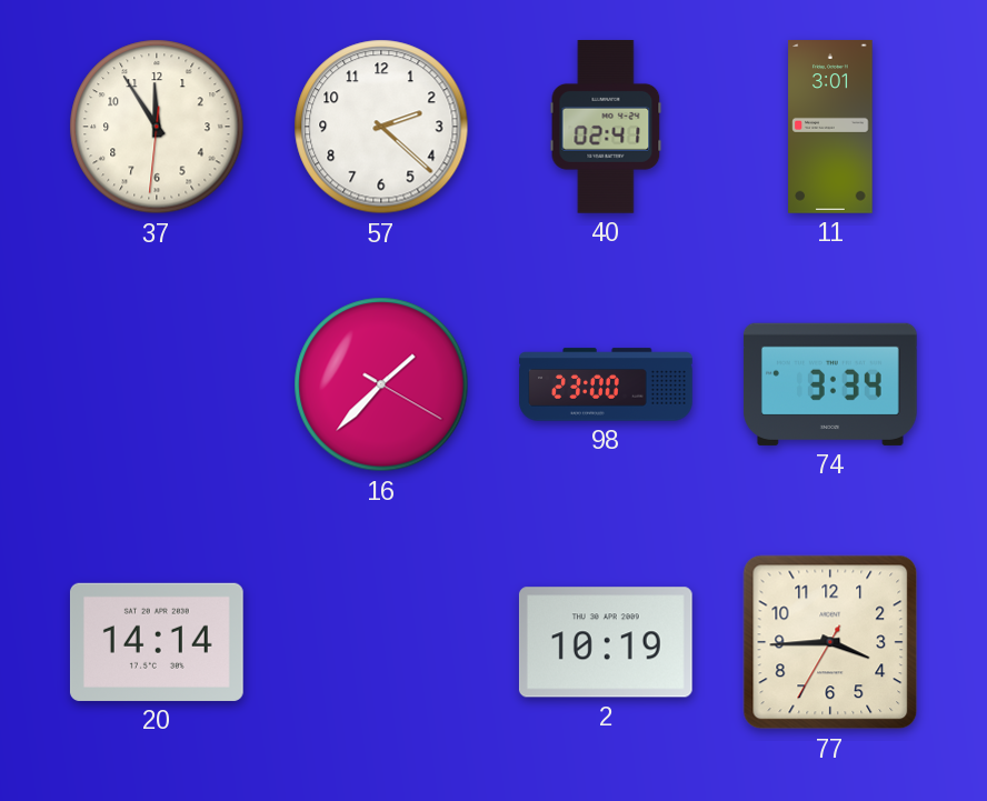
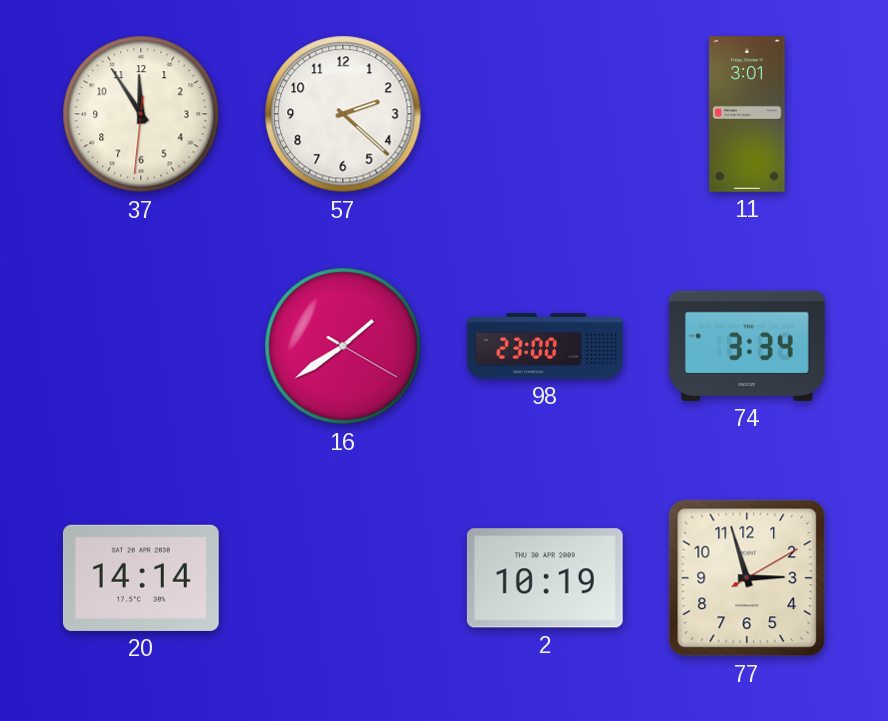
40: 02:41 -> none
16: 1:37 -> 1:39
77: 3:44 -> 2:57
